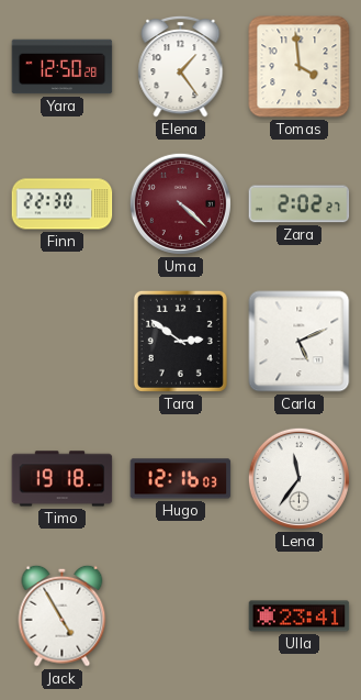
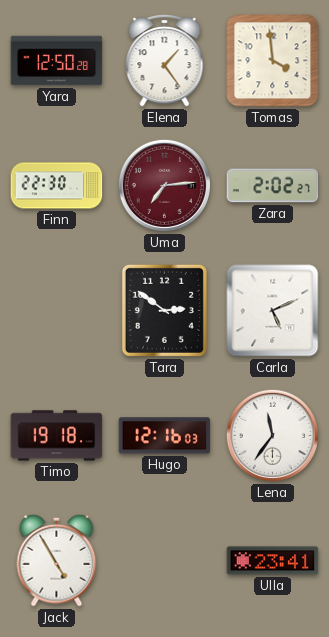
Uma: 4:22 -> 7:14
